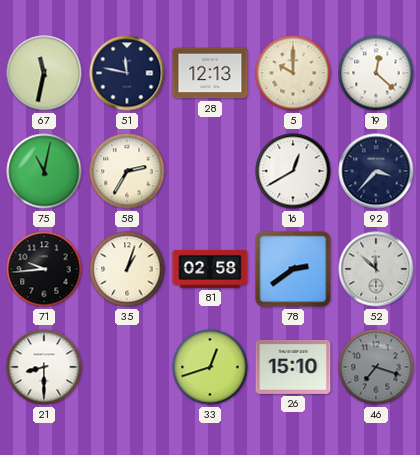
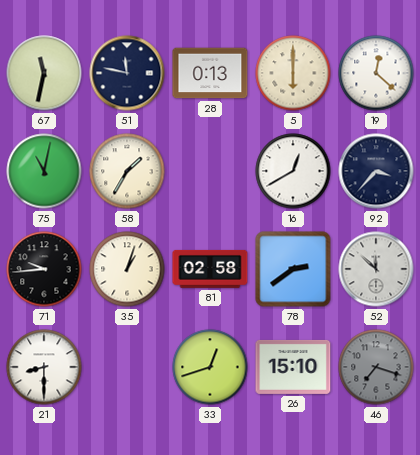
28: 12:13 -> 0:13
5: 10:00 -> 6:00
58: 2:35 -> 1:35
